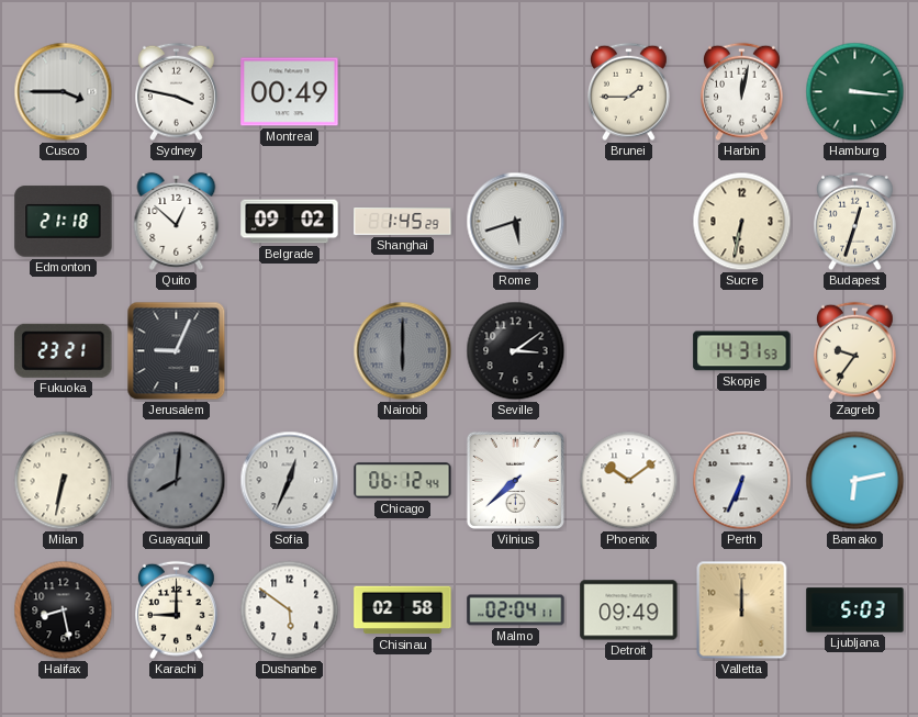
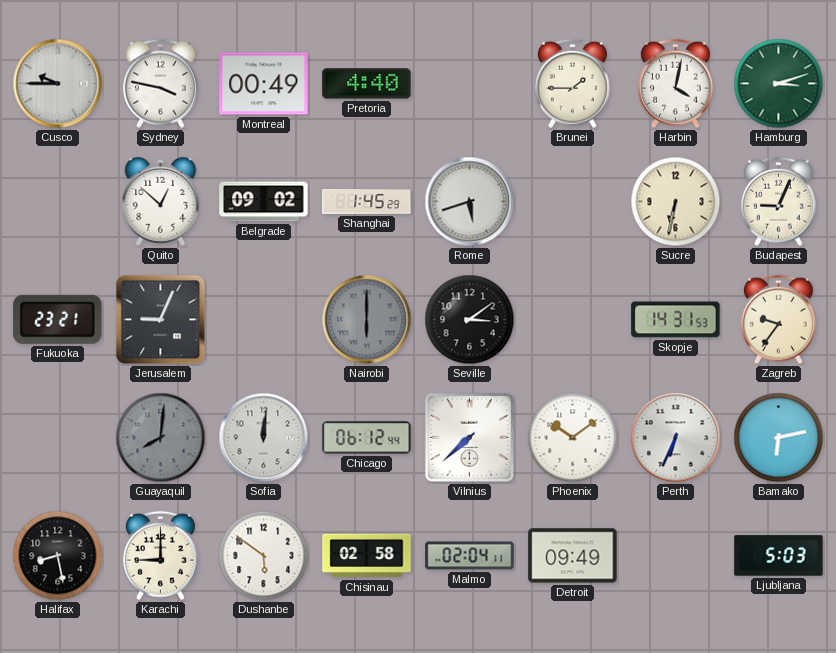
Cusco: 3:45 -> 9:45
Pretoria: none -> 4:40
Harbin: 12:02 -> 4:02
Hamburg: 3:16 -> 3:12
Edmonton: 21:18 -> none
Budapest: 12:33 -> 9:04
Milan: 6:32 -> none
Sofia: 12:34 -> 12:01
Valletta: 12:00 -> none
